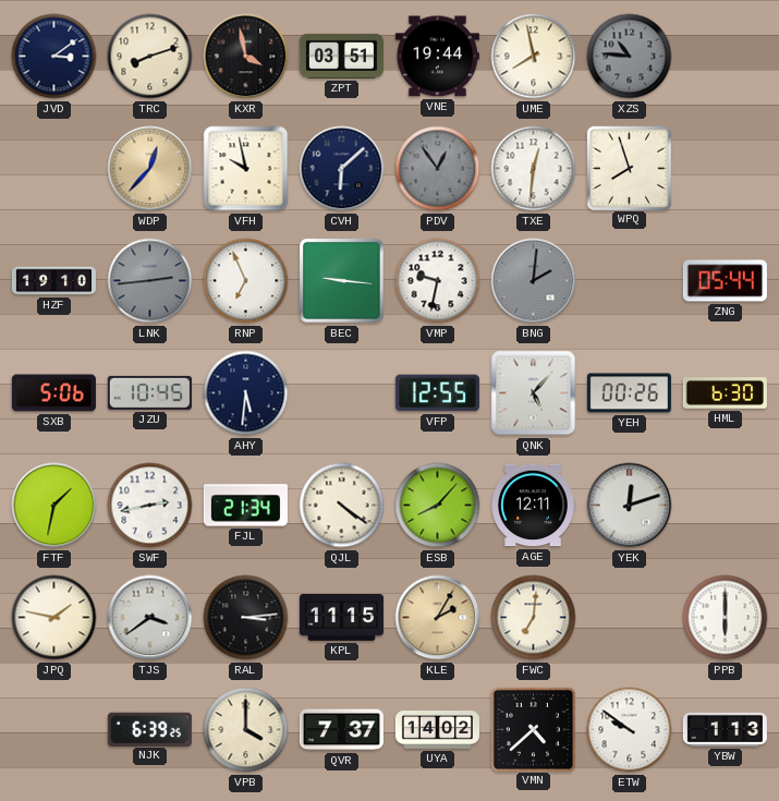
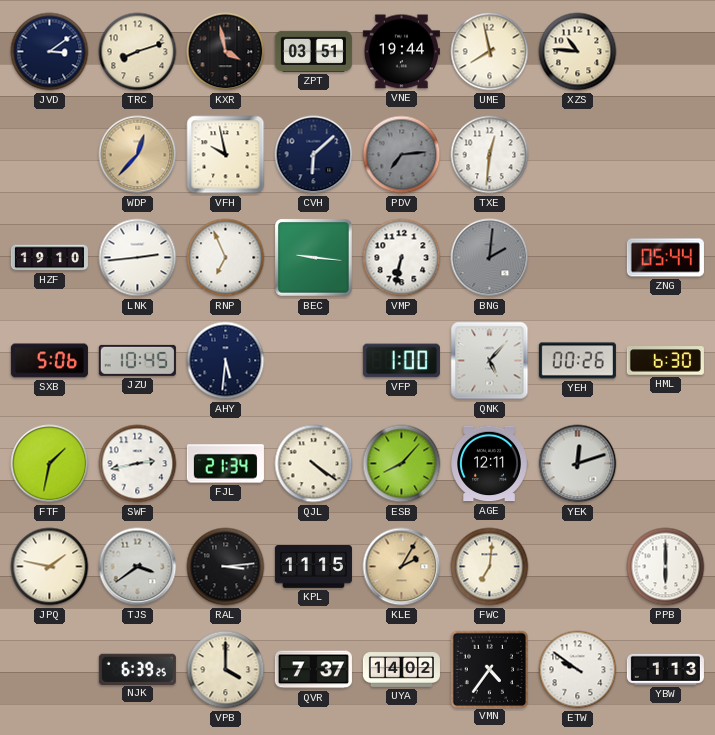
XZS dial: grey -> cream
PDV: 12:54 -> 7:14
WPQ: 7:57 -> none
LNK dial: grey -> white
VMP: 9:32 -> 6:32
VFP: 12:55 -> 1:00
VMN: 4:38 -> 4:36
